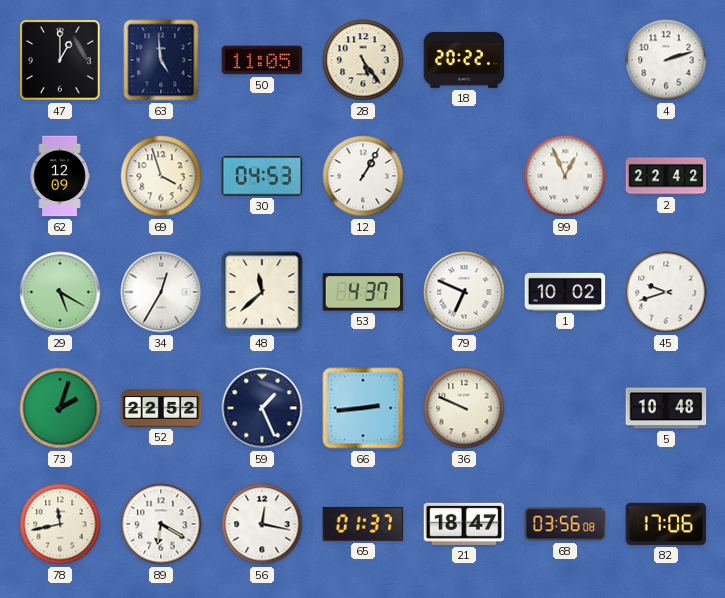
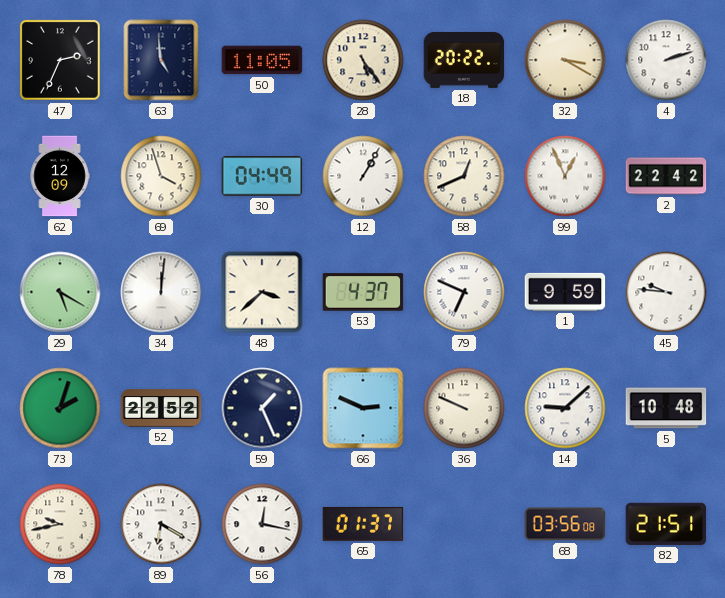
47: 1:00 -> 2:34
32: none -> 3:20
30: 04:53 -> 04:49
58: none -> 12:41
34: 12:35 -> 12:01
48: 11:38 -> 3:38
1: 10:02 -> 9:59
45: 9:42 -> 9:46
66: 2:44 -> 2:49
14: none -> 9:08
78: 11:43 -> 9:43
21: 18:47 -> none
82: 17:06 -> 21:51
